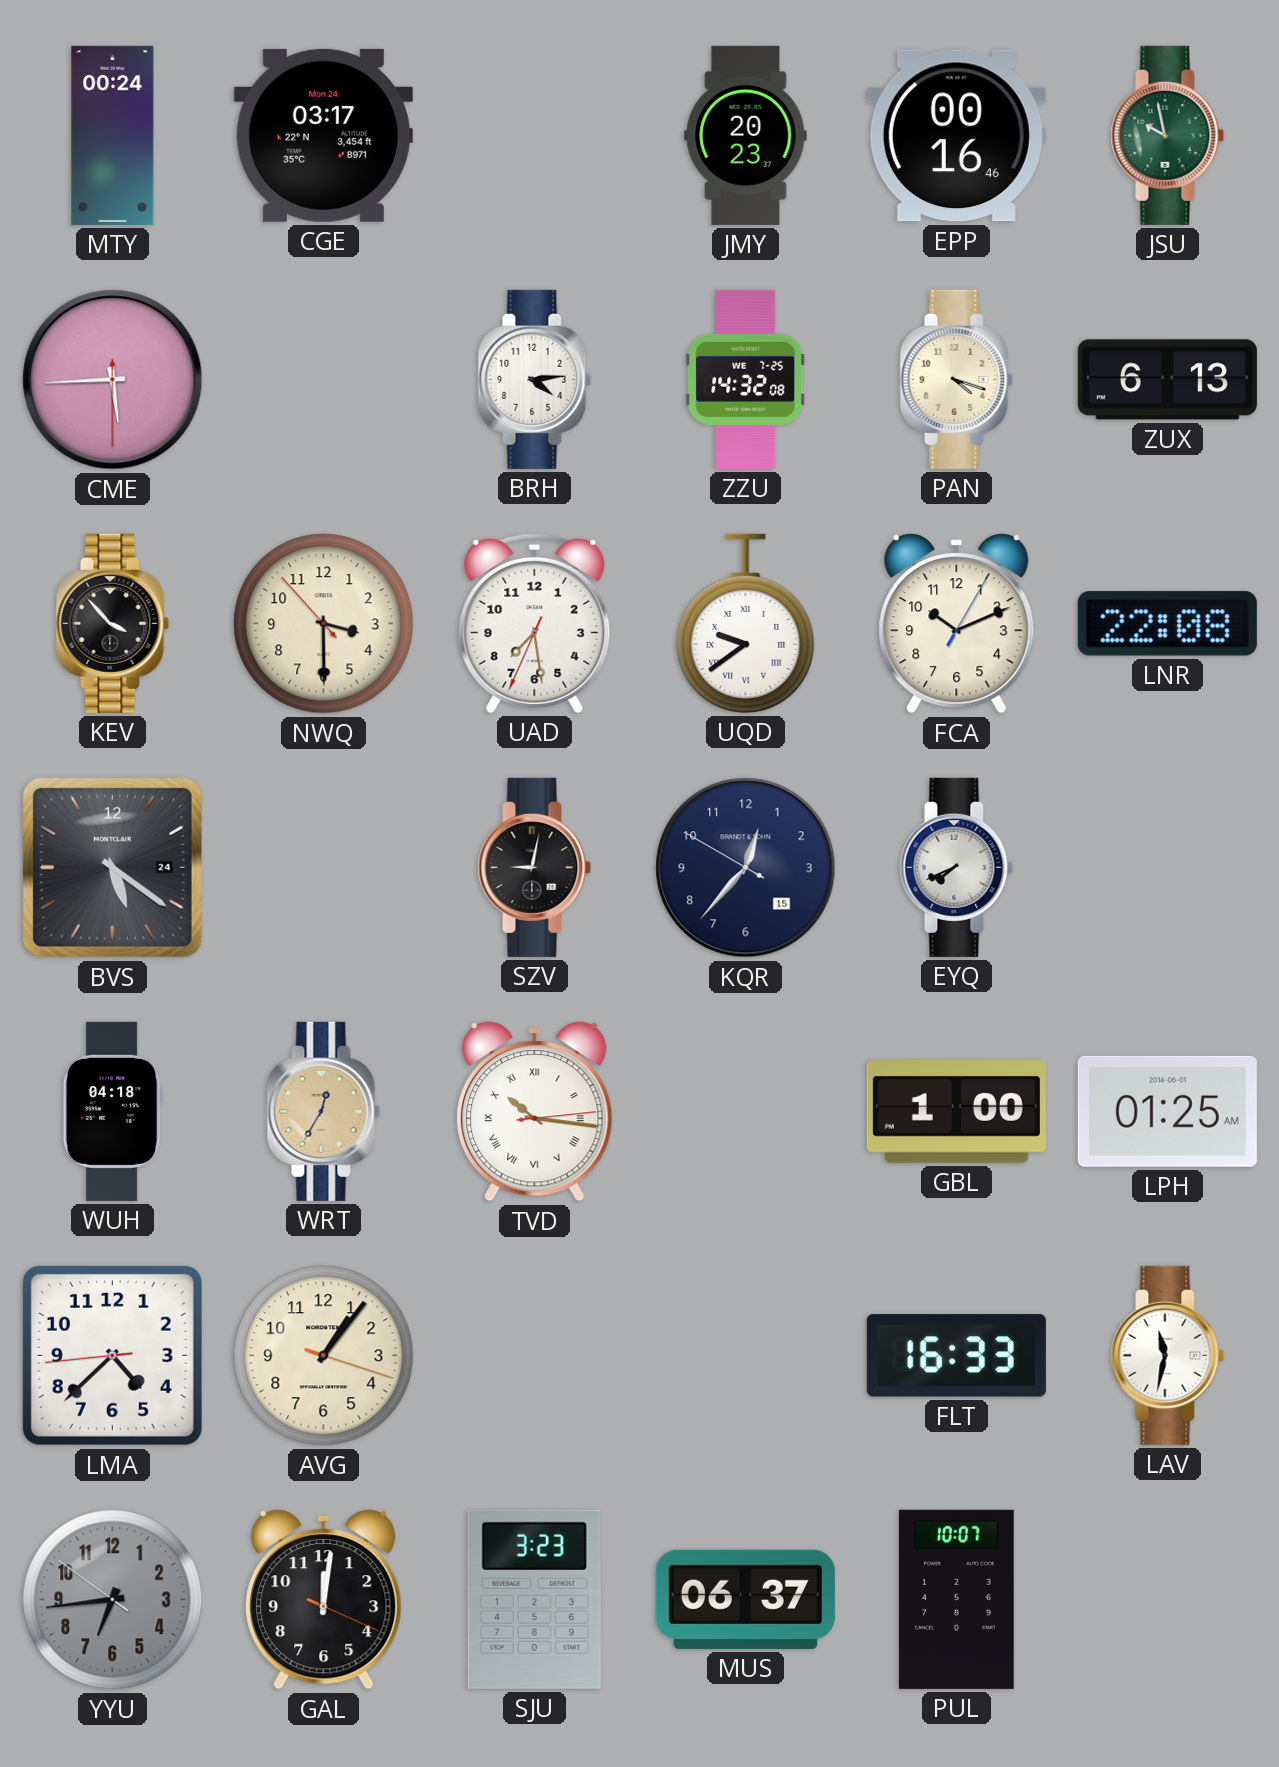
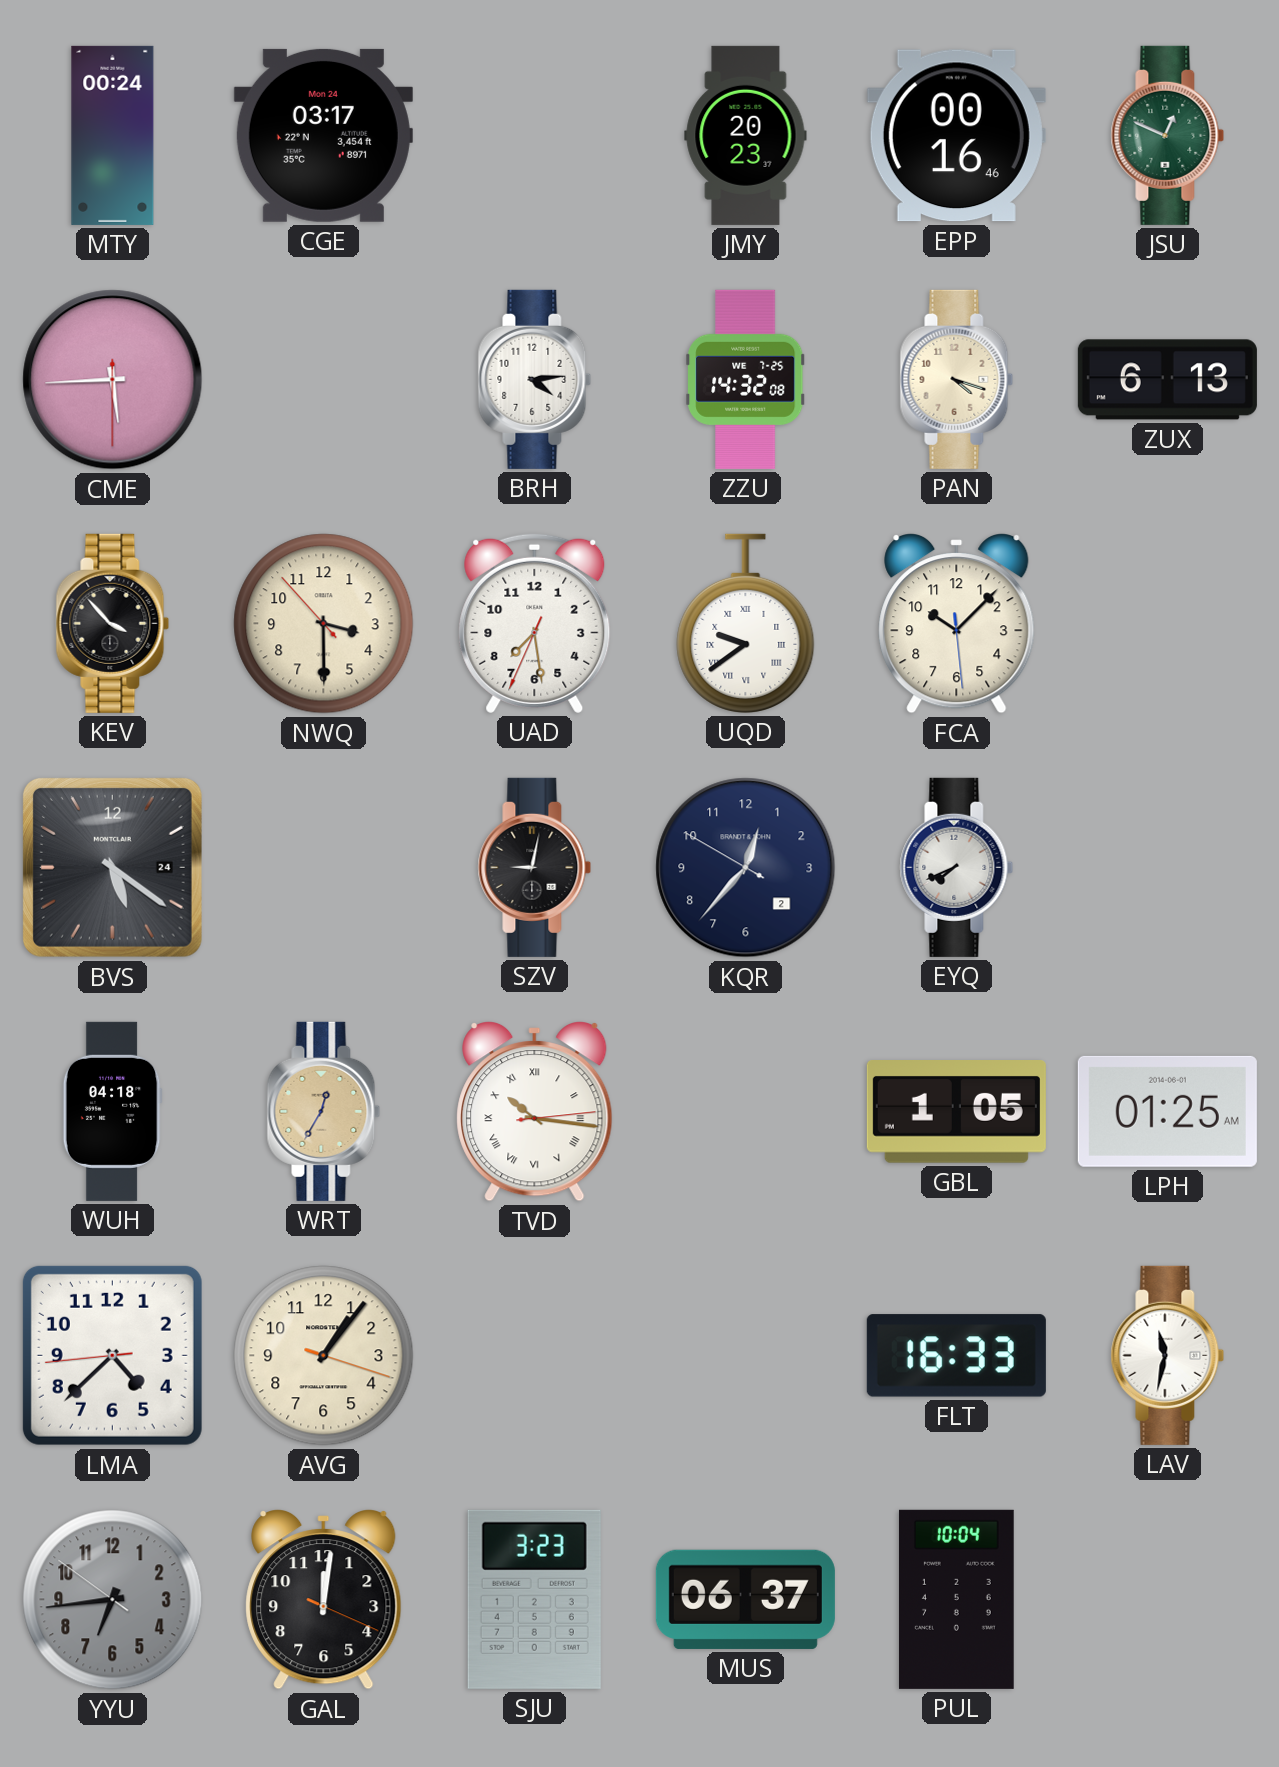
JSU: 9:58 -> 12:49
FCA: 10:11 -> 10:07
LNR: 22:08 -> none
KQR date: 15 -> 2
GBL: 1:00 -> 1:05
PUL: 10:07 -> 10:04
